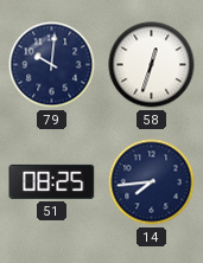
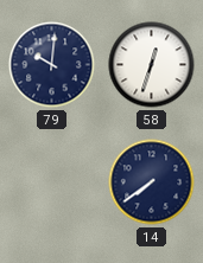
51: 08:25 -> none
14: 7:44 -> 7:39
